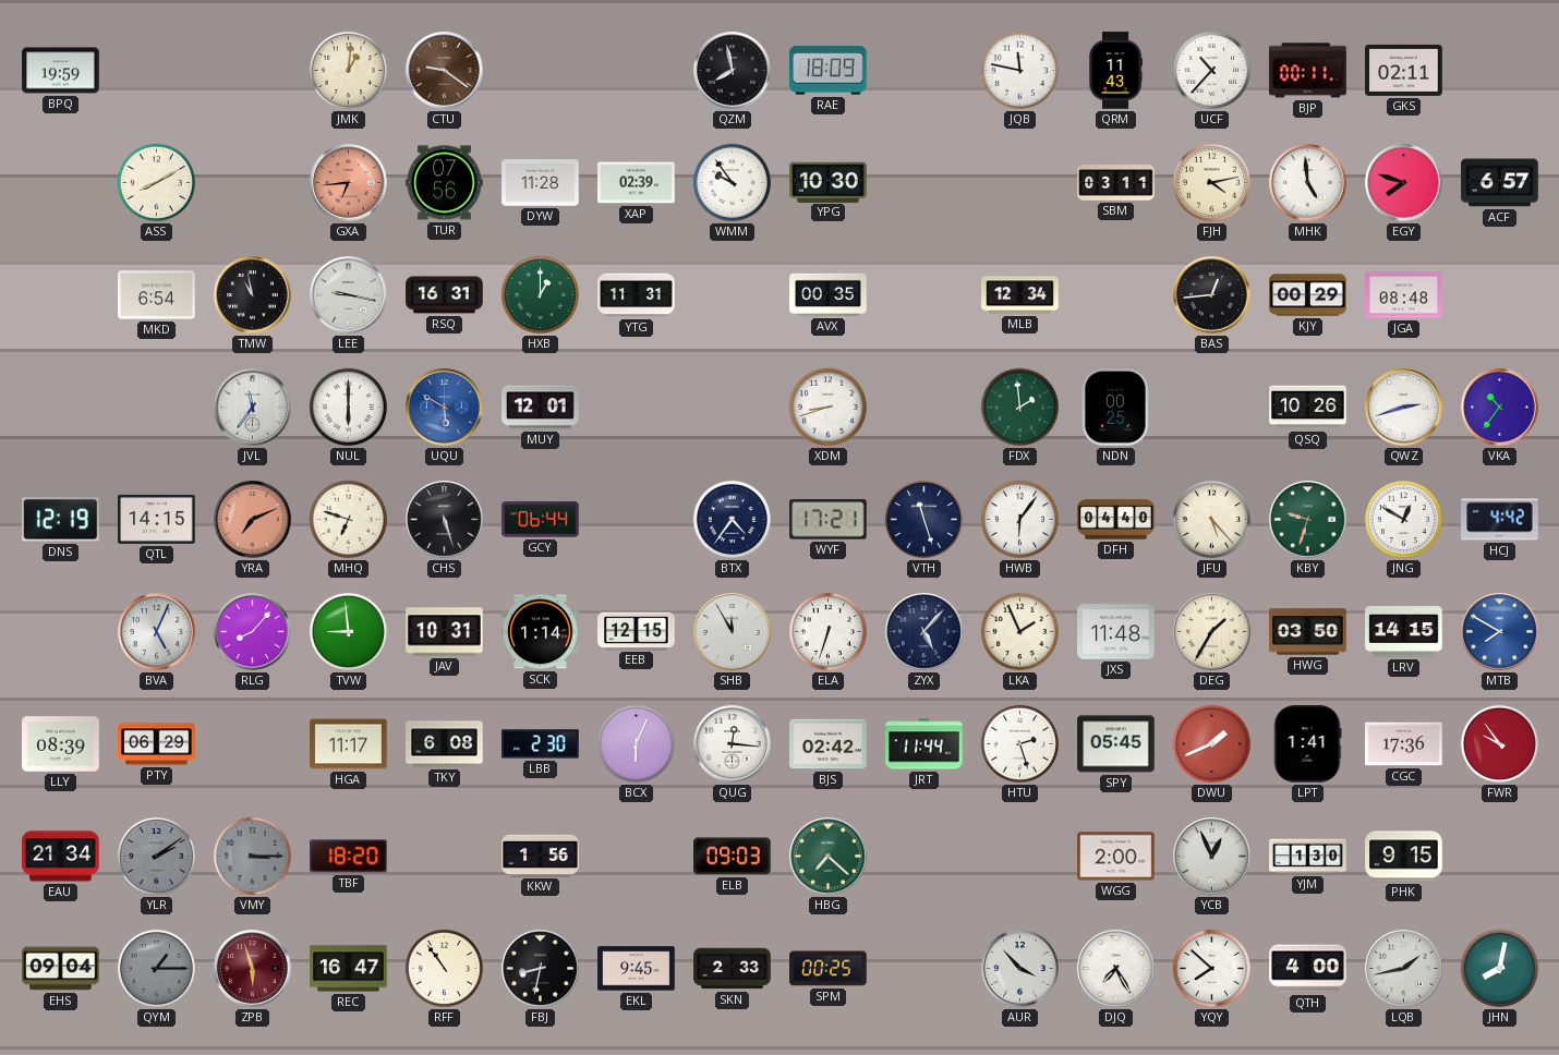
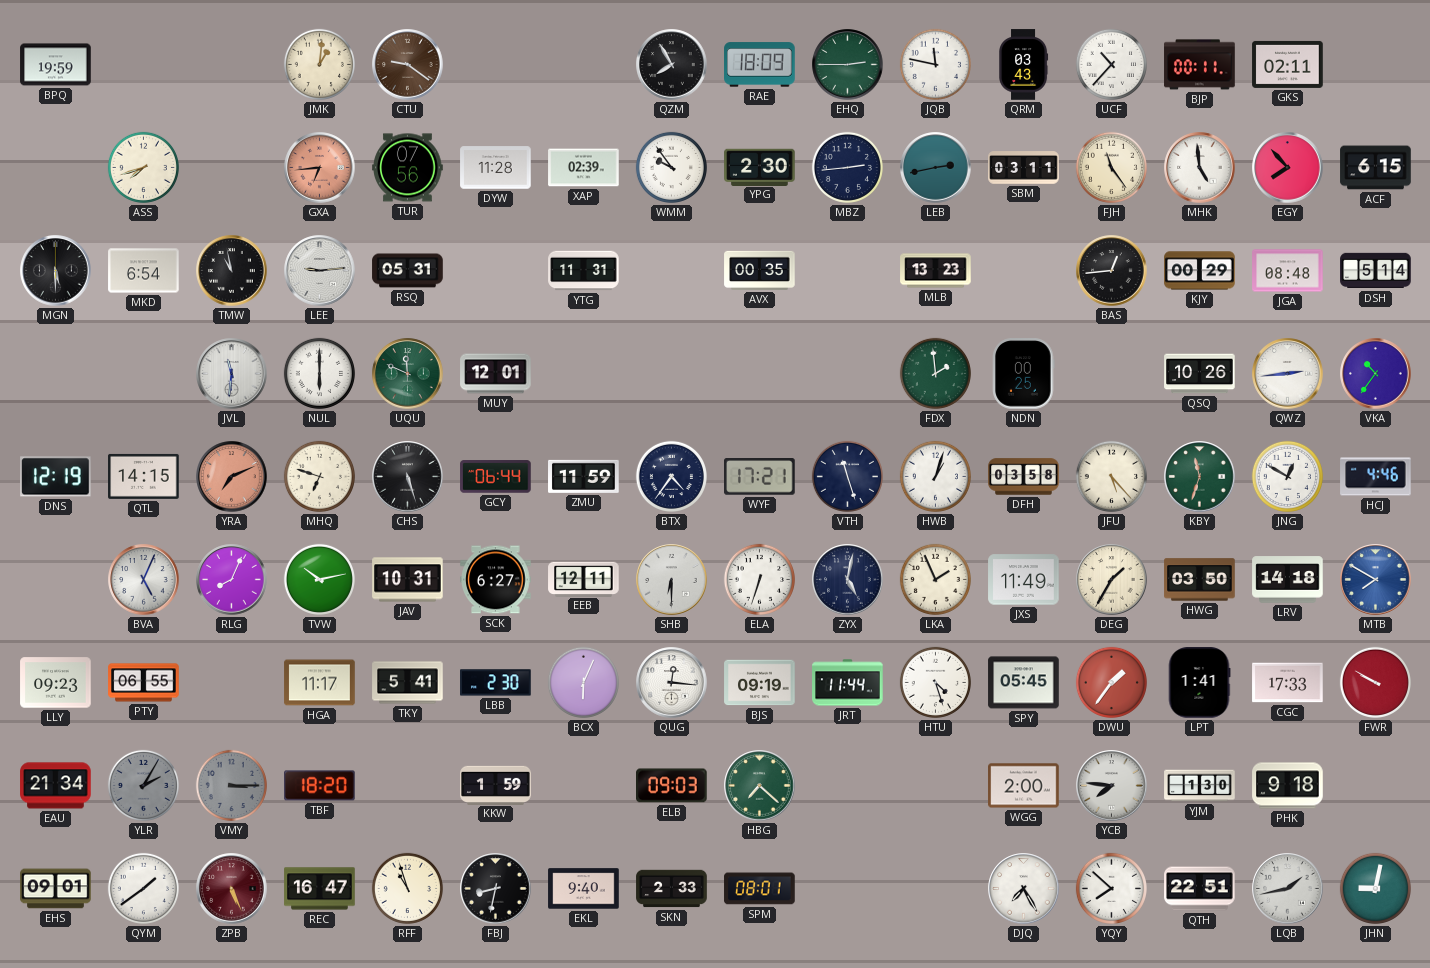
QZM: 7:58 -> 7:55
EHQ: none -> 2:45
QRM: 11:43 -> 03:43
ASS: 8:10 -> 7:42
YPG: 10:30 -> 2:30
MBZ: none -> 2:44
LEB: none -> 2:43
FJH: 4:13 -> 11:24
EGY: 7:48 -> 7:53
ACF: 6:57 -> 6:15
MGN: none -> 5:30
LEE: 9:17 -> 9:14
RSQ: 16:31 -> 05:31
HXB: 1:00 -> none
MLB: 12:34 -> 13:23
DSH: none -> 5:14
JVL: 11:36 -> 11:31
UQU: 5:50 -> 11:49
UQU dial: blue -> green
XDM: 8:42 -> none
QWZ: 2:42 -> 2:44
ZMU: none -> 11:59
HWB: 6:06 -> 1:03
DFH: 04:40 -> 03:58
KBY: 9:33 -> 11:33
HCJ: 4:42 -> 4:46
RLG: 8:07 -> 8:04
TVW: 8:59 -> 10:13
SCK: 1:14 -> 6:27
EEB: 12:15 -> 12:11
SHB: 11:55 -> 6:30
ZYX: 5:07 -> 5:02
JXS: 11:48 -> 11:49
LRV: 14:15 -> 14:18
LLY: 08:39 -> 09:23
PTY: 06:29 -> 06:55
TKY: 6:08 -> 5:41
BJS: 02:42 -> 09:19
HTU: 2:27 -> 4:27
DWU: 1:41 -> 1:36
CGC: 17:36 -> 17:33
FWR: 9:54 -> 9:50
YLR: 2:09 -> 2:05
KKW: 1:56 -> 1:59
YCB: 12:56 -> 7:46
PHK: 9:15 -> 9:18
EHS: 09:04 -> 09:01
QYM: 1:15 -> 1:39
QYM dial: grey -> white
ZPB: 5:57 -> 5:26
RFF: 10:54 -> 10:57
EKL: 9:45 -> 9:40
SPM: 00:25 -> 08:01
AUR: 3:53 -> none
QTH: 4:00 -> 22:51
JHN: 8:02 -> 9:02
